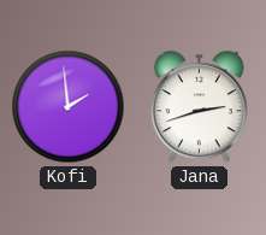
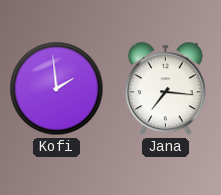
Jana: 2:42 -> 7:16
